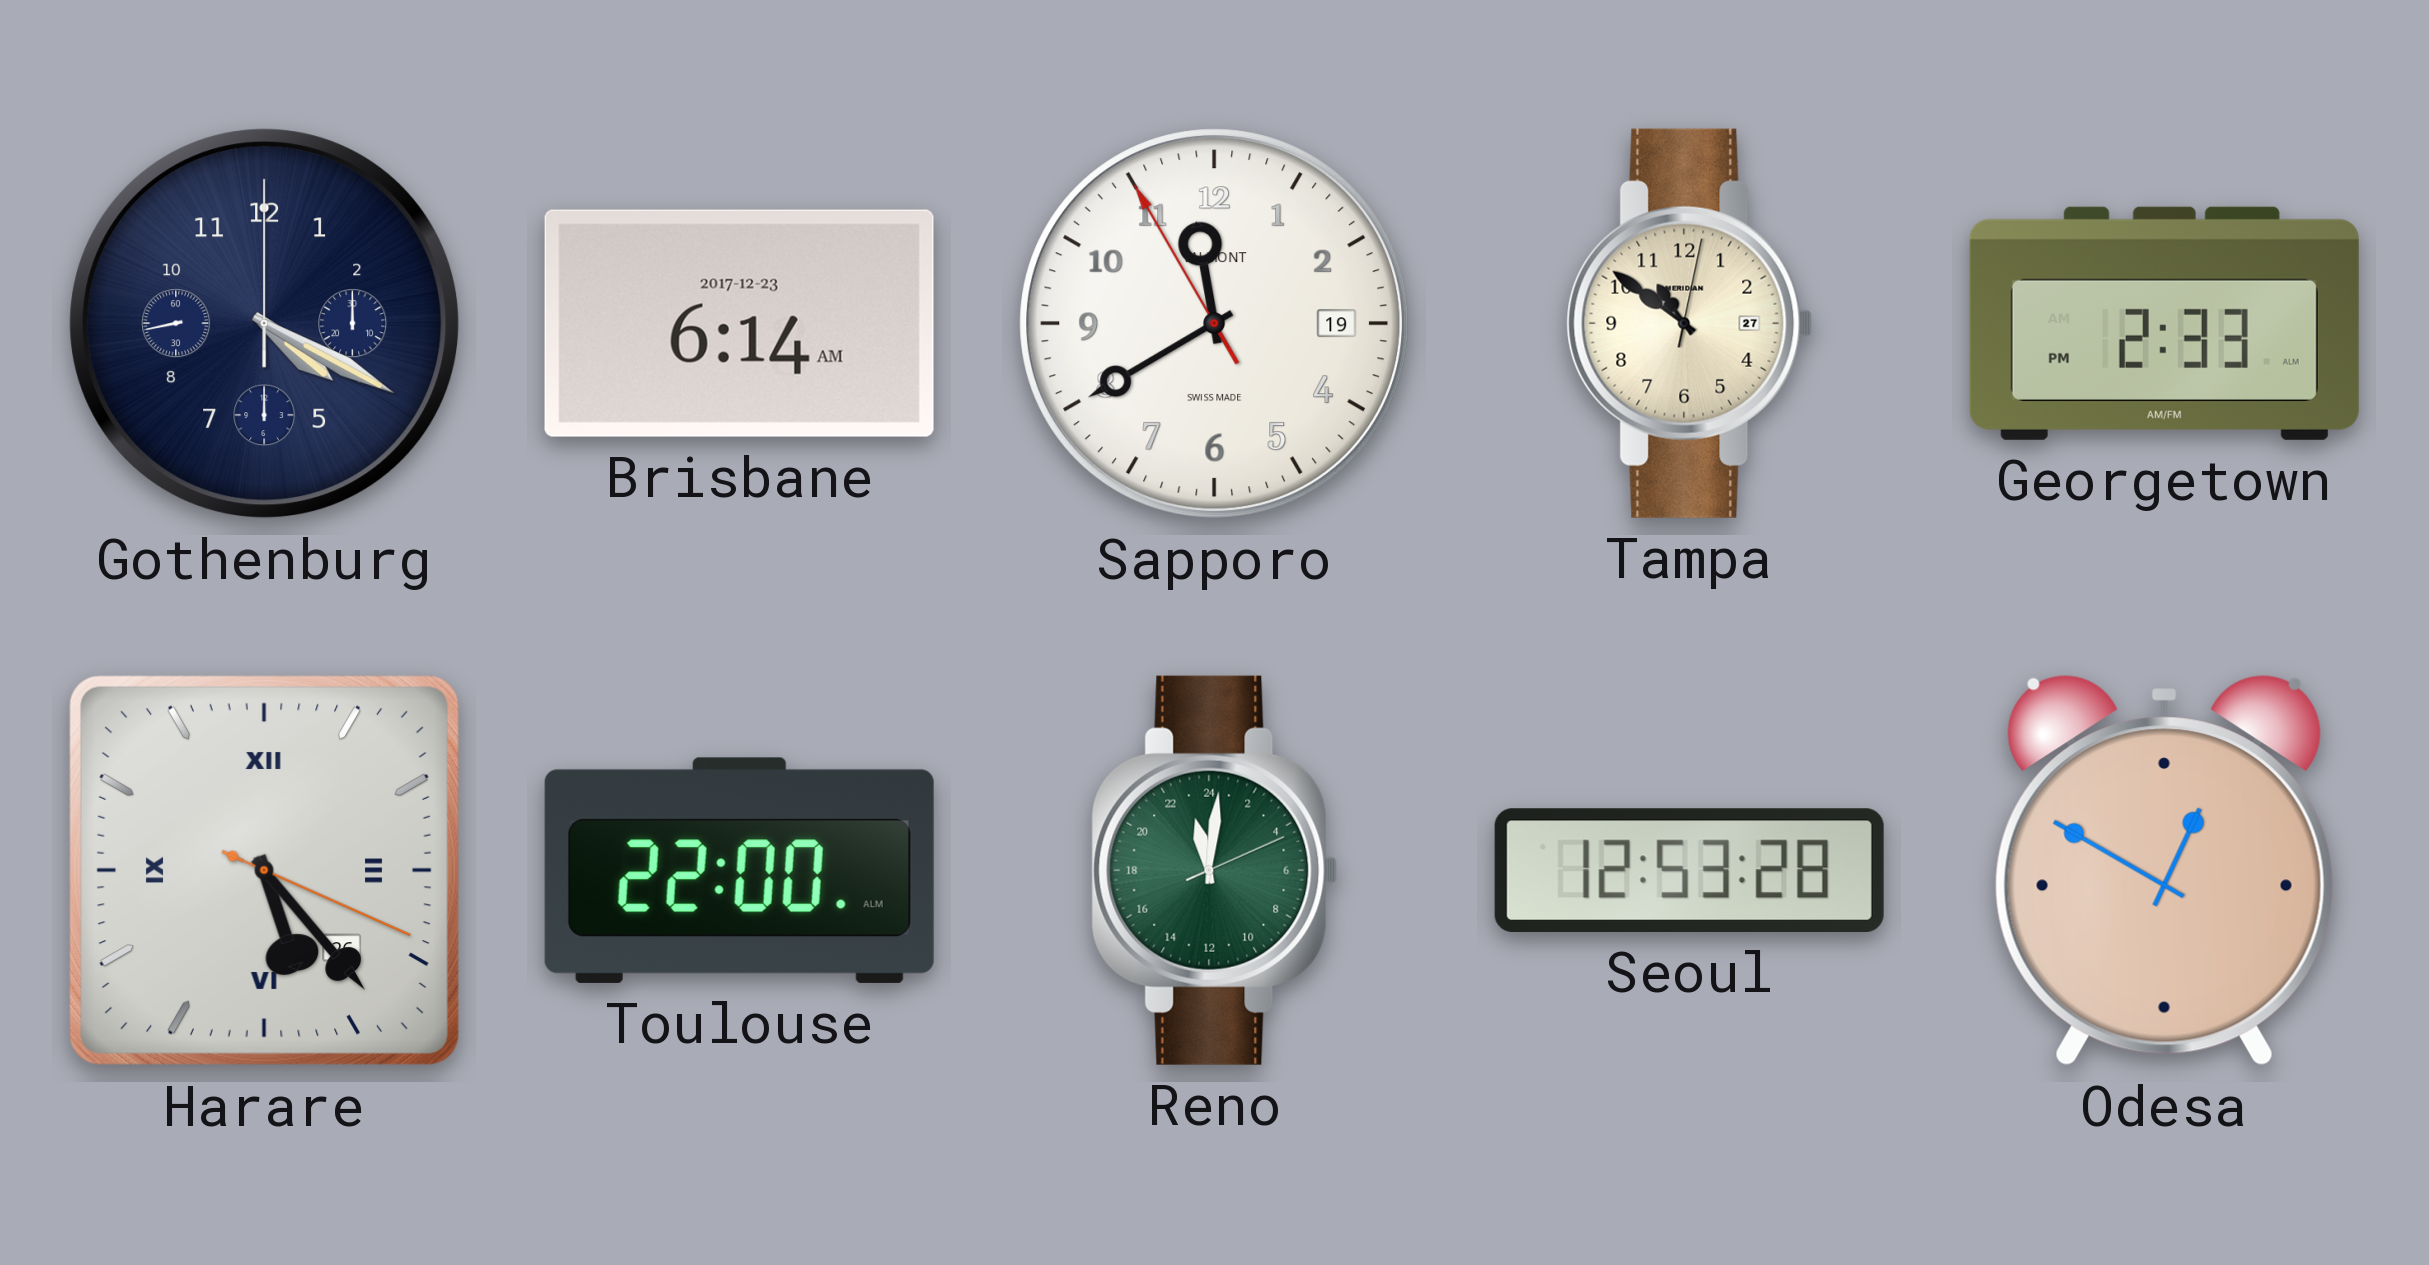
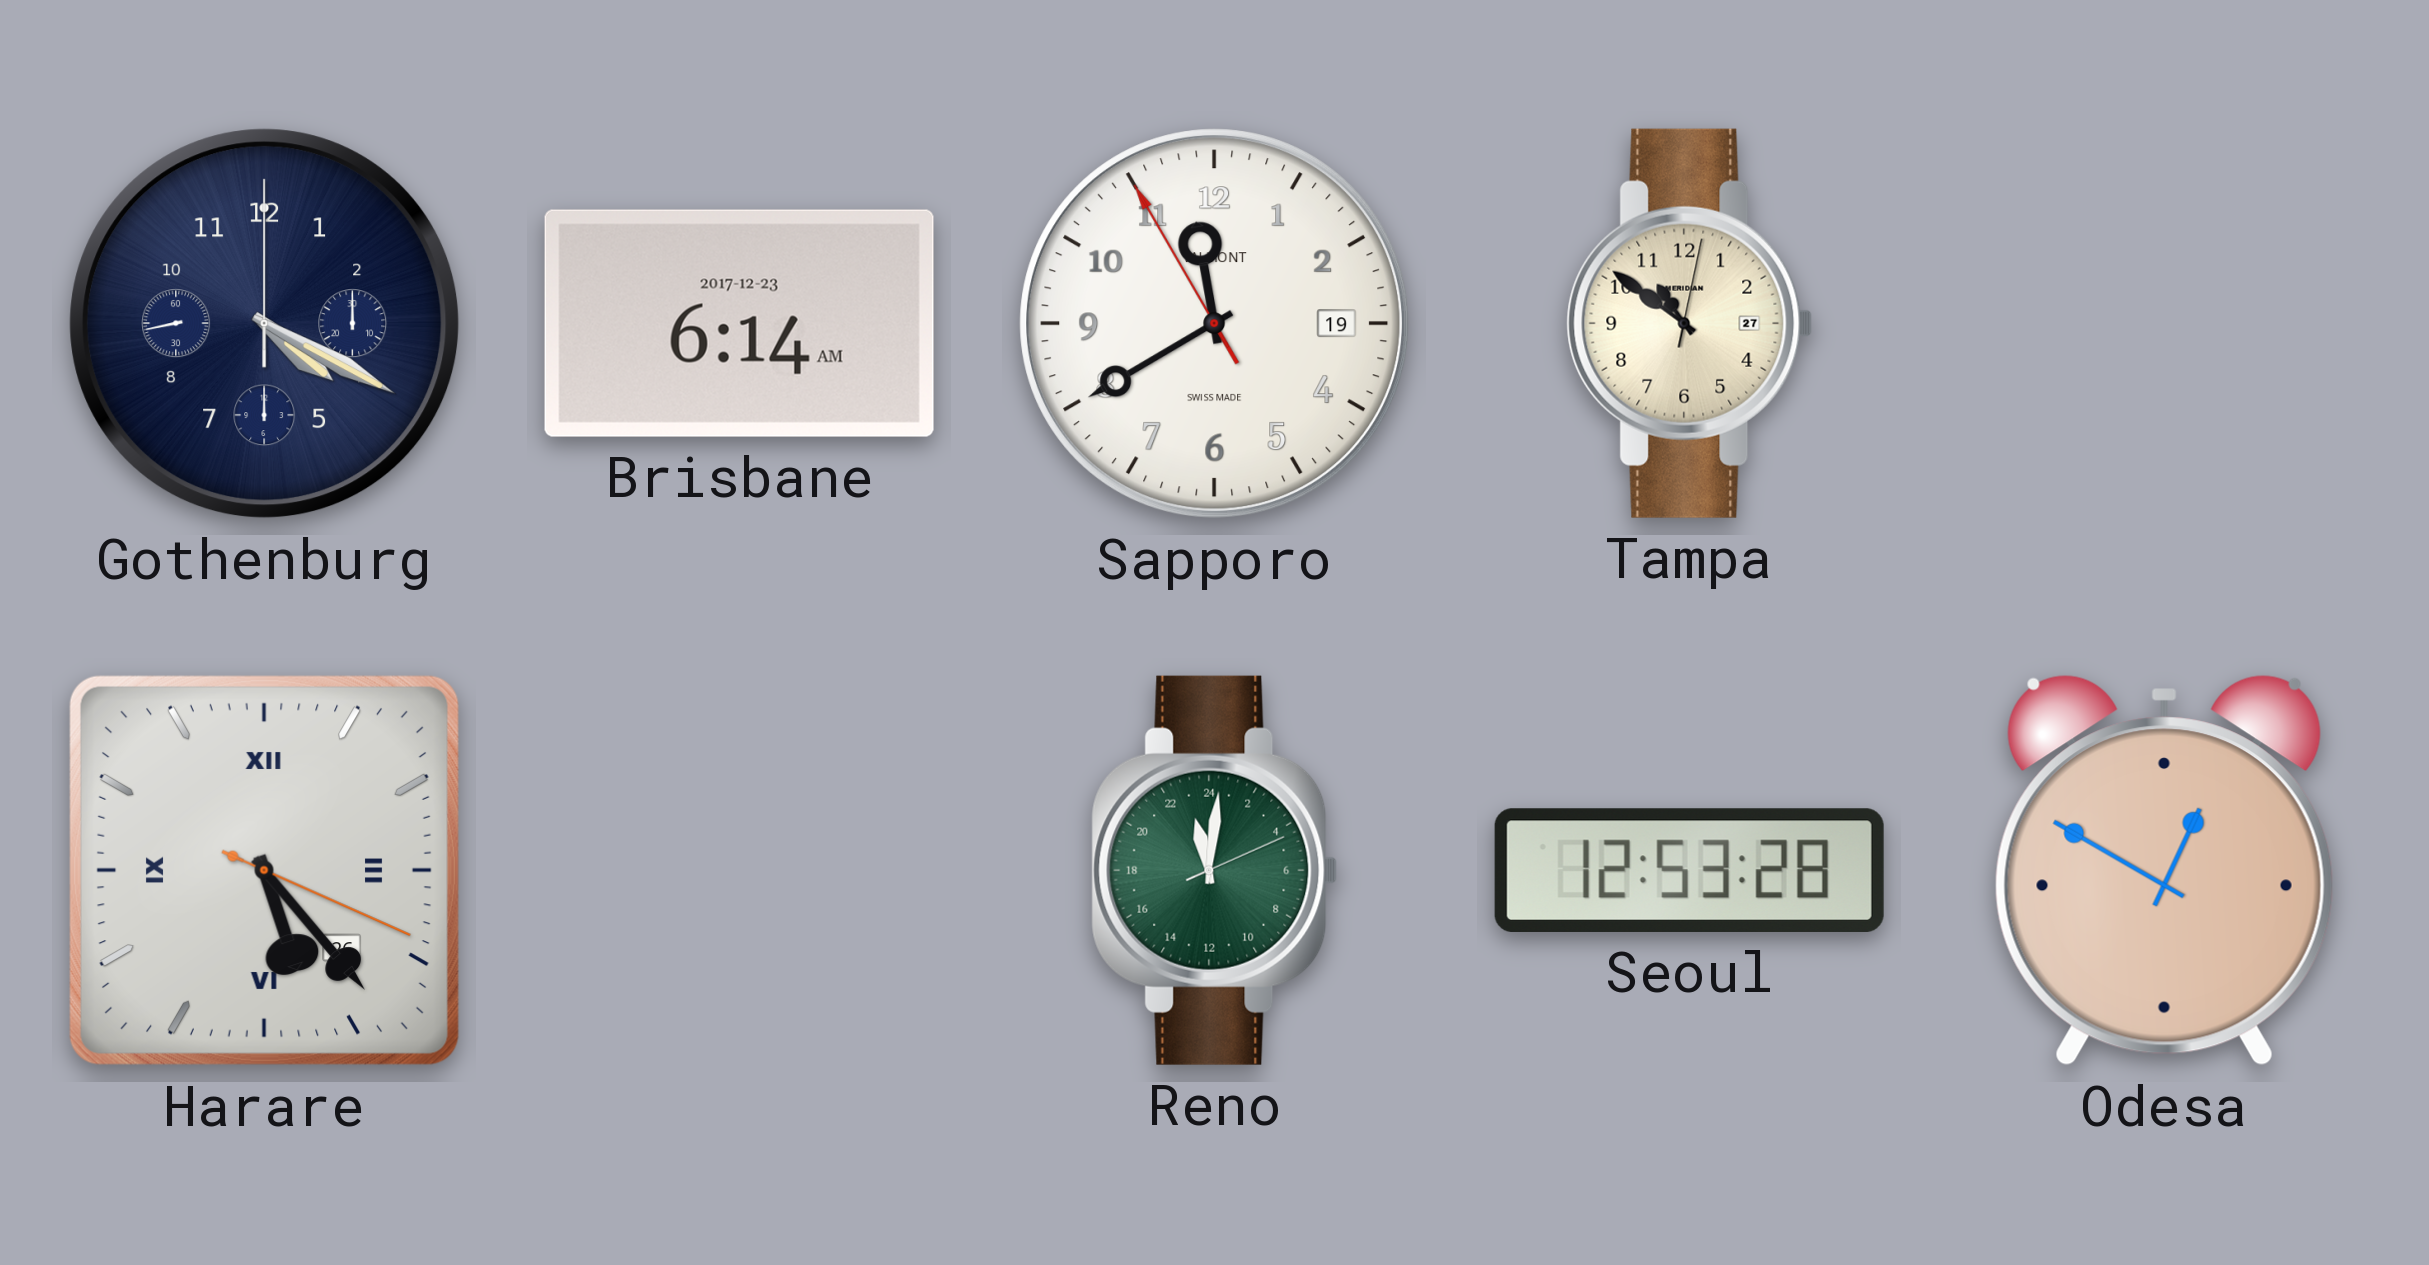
Georgetown: 2:33 -> none
Toulouse: 22:00 -> none
